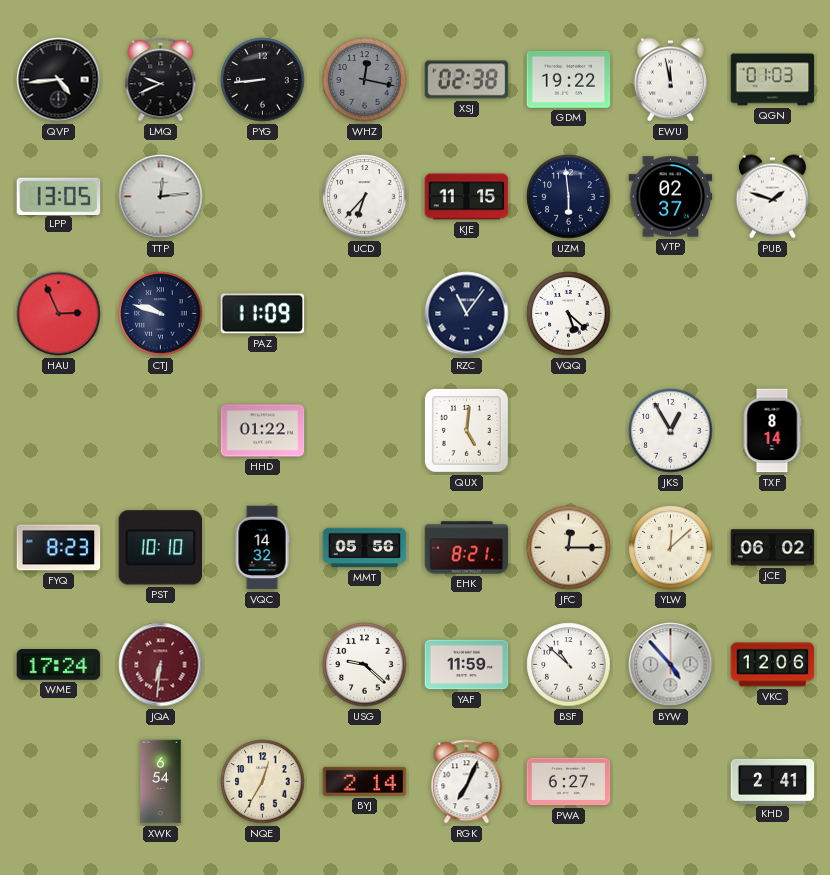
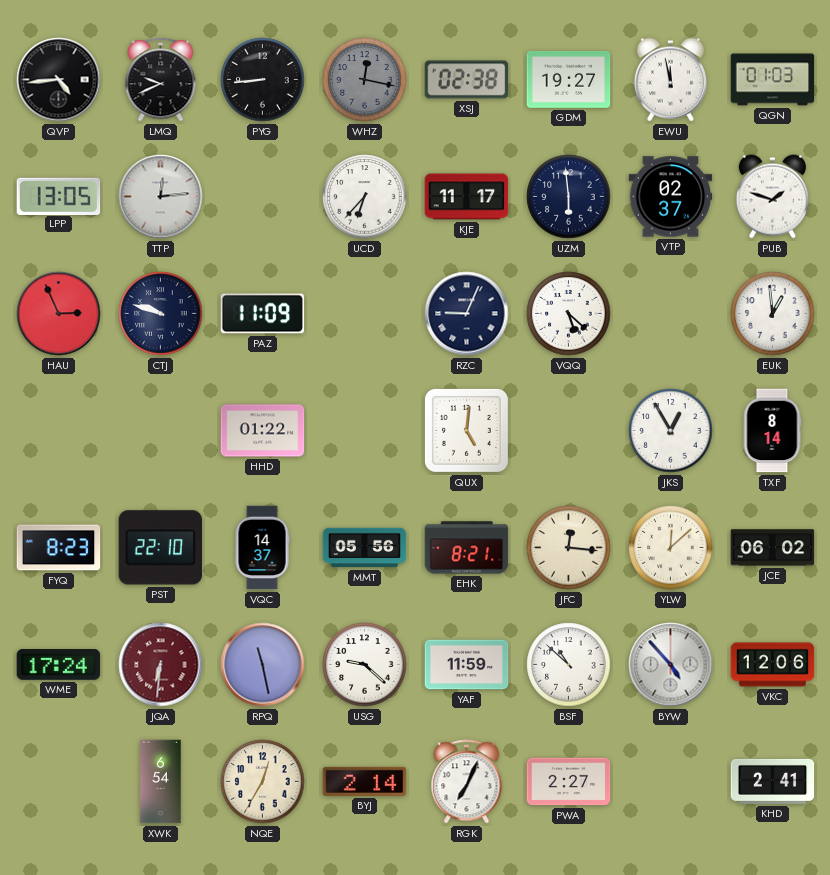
GDM: 19:22 -> 19:27
KJE: 11:15 -> 11:17
RZC: 11:06 -> 9:04
EUK: none -> 12:59
PST: 10:10 -> 22:10
VQC: 14:32 -> 14:37
JFC: 12:15 -> 12:16
RPQ: none -> 11:28
PWA: 6:27 -> 2:27
